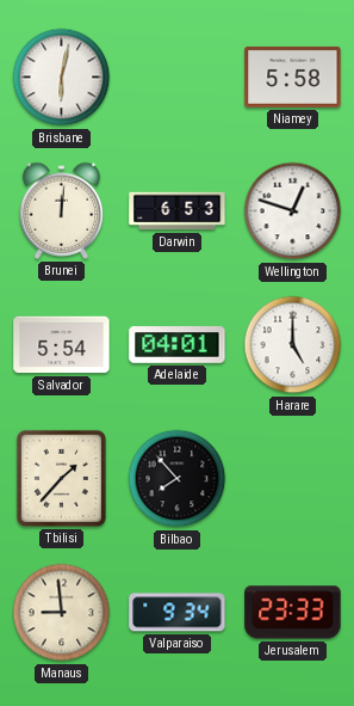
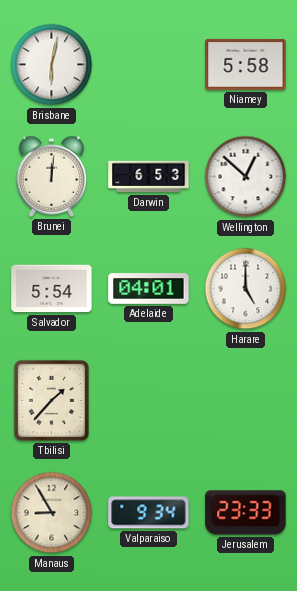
Wellington: 12:48 -> 12:52
Bilbao: 7:53 -> none
Manaus: 8:59 -> 8:55
